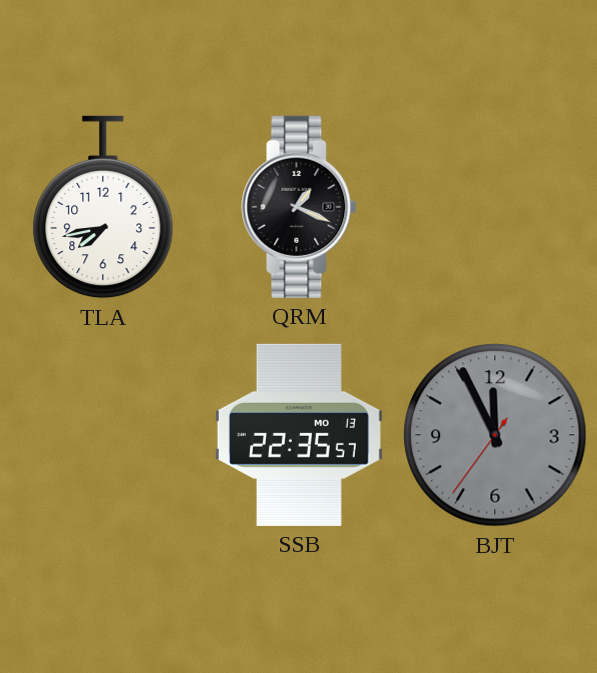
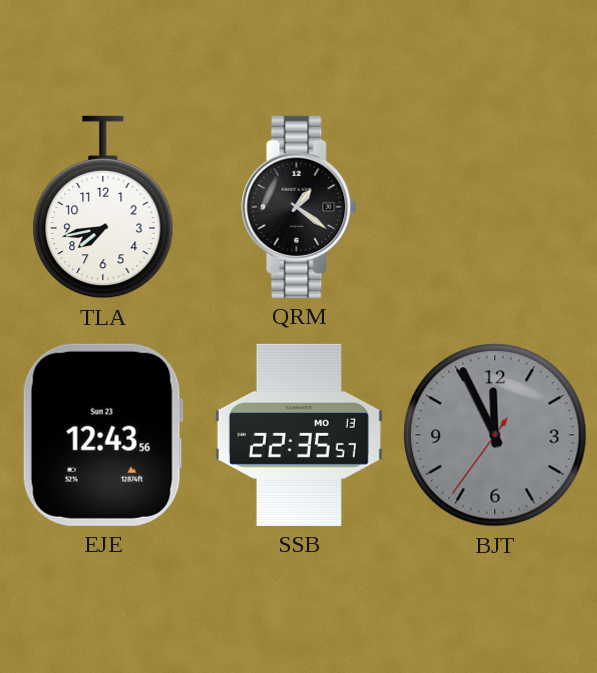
QRM: 1:19 -> 1:21
EJE: none -> 12:43
